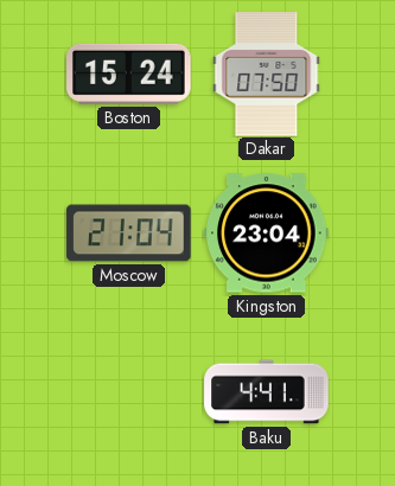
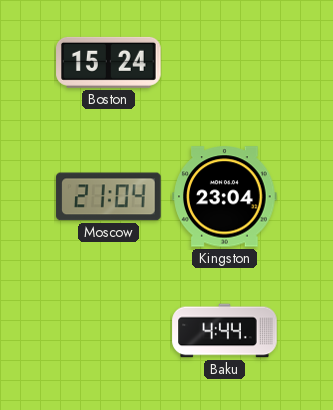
Dakar: 07:50 -> none
Baku: 4:41 -> 4:44
